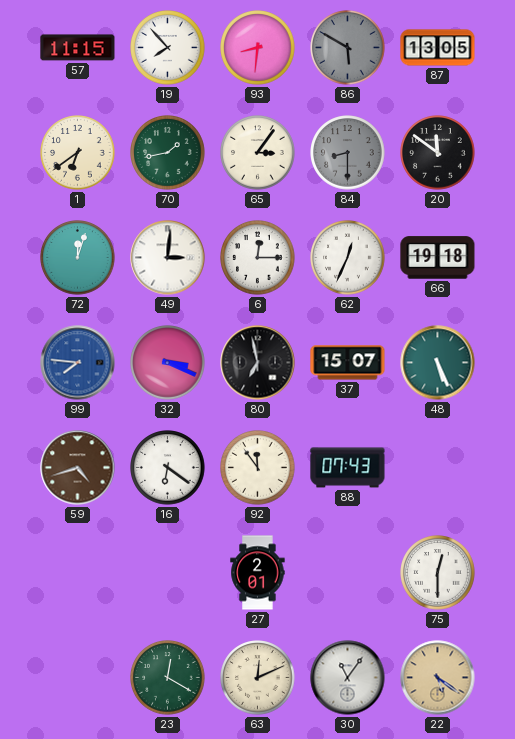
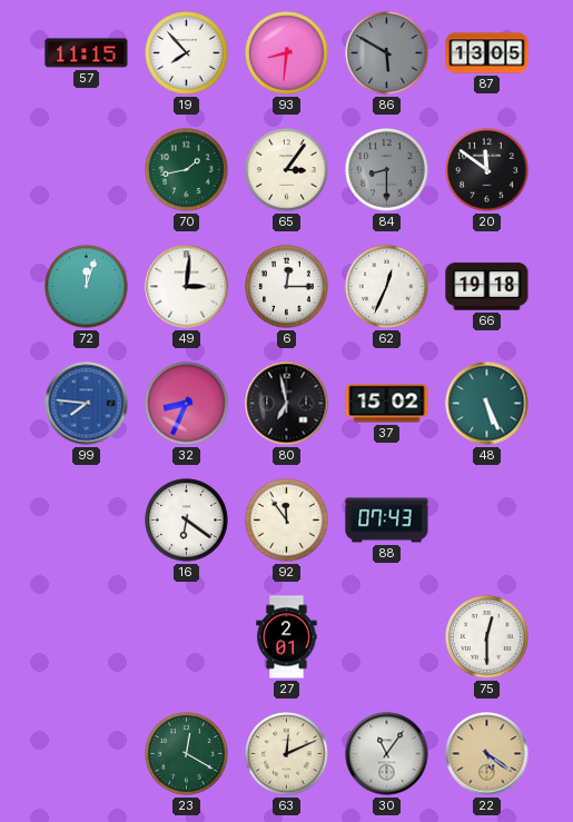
1: 6:39 -> none
32: 3:19 -> 8:34
37: 15:07 -> 15:02
59: 4:42 -> none
